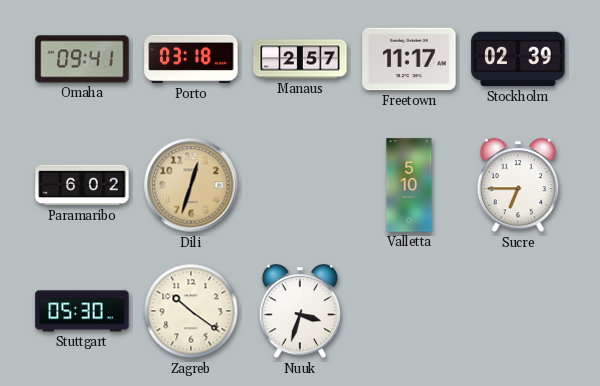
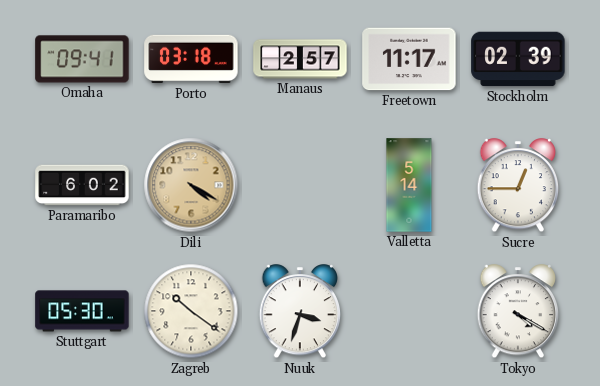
Dili: 12:33 -> 4:20
Valletta: 5:10 -> 5:14
Sucre: 6:45 -> 12:45
Tokyo: none -> 4:20
